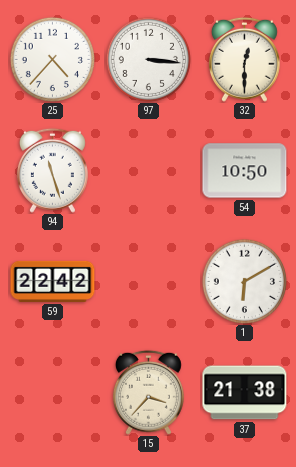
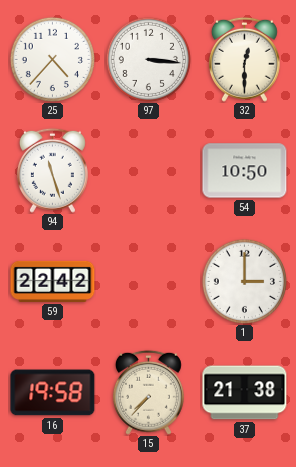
1: 6:10 -> 3:00
16: none -> 19:58
15: 3:37 -> 7:37
